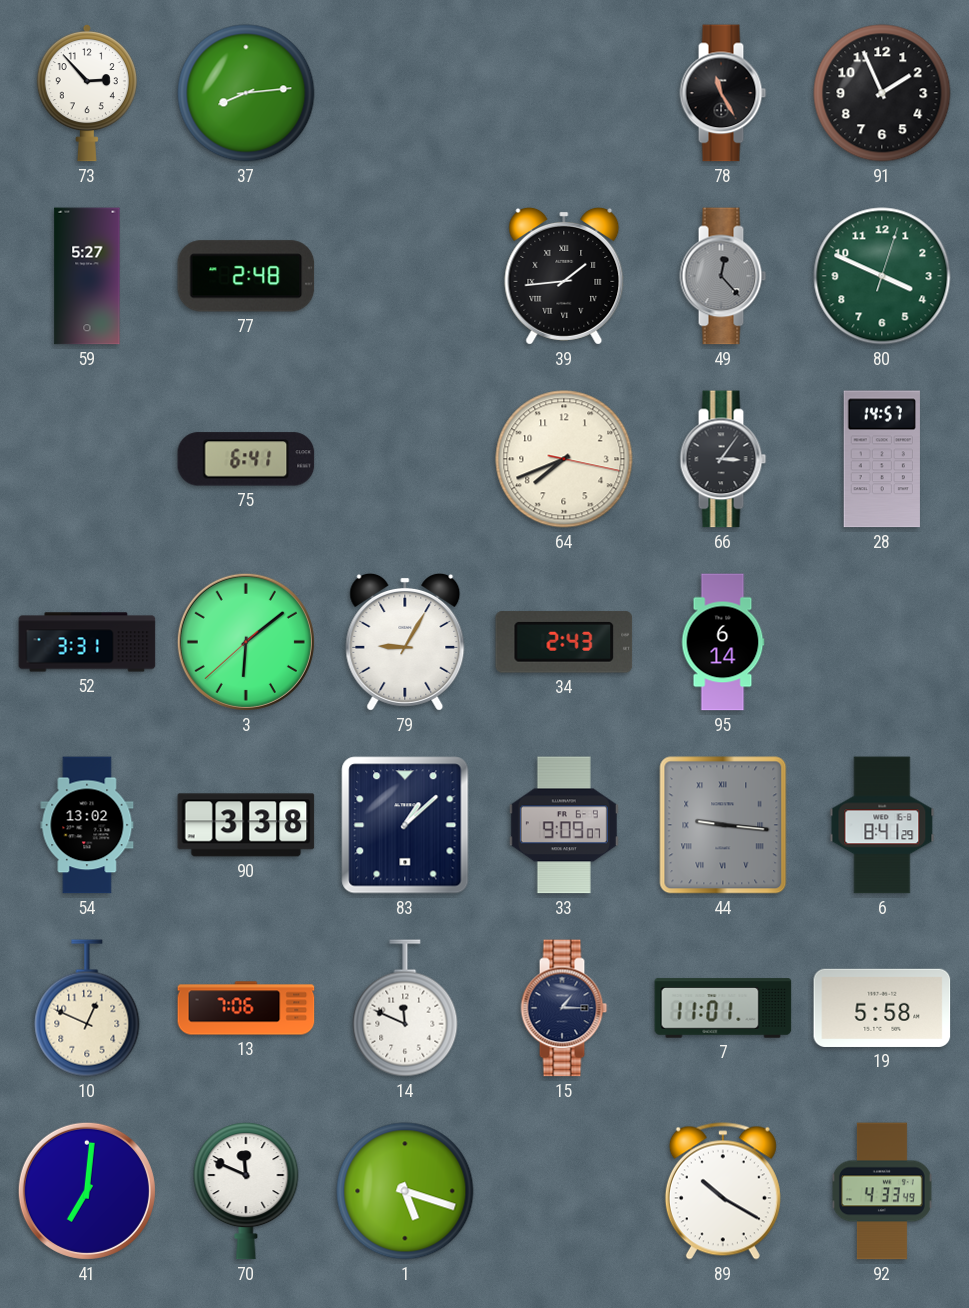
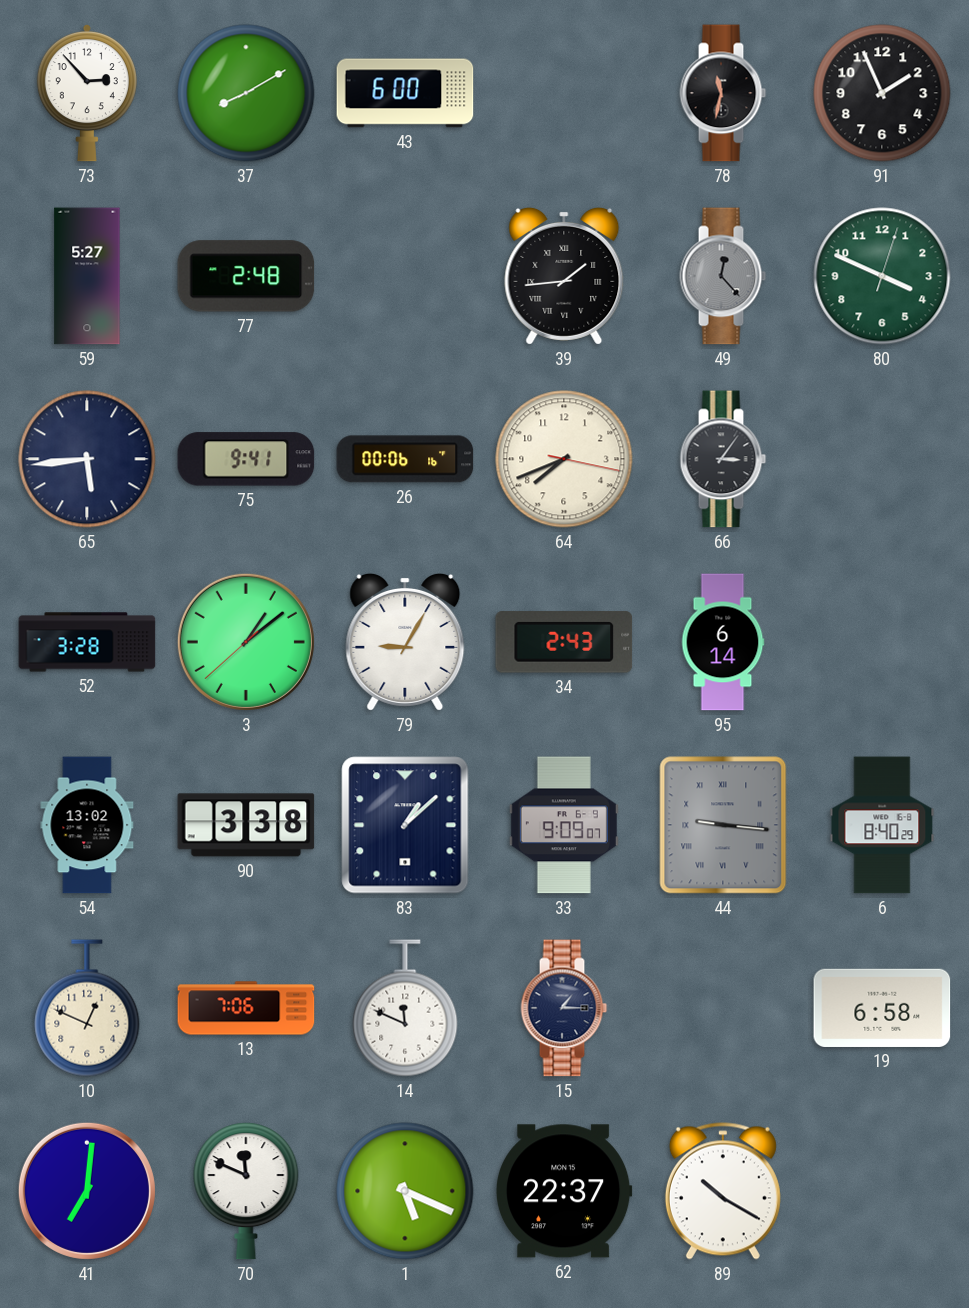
37: 8:14 -> 8:10
43: none -> 6:00
78: 11:25 -> 11:32
65: none -> 5:44
75: 6:41 -> 9:41
26: none -> 00:06
28: 14:57 -> none
52: 3:31 -> 3:28
3: 6:08 -> 1:08
6: 8:41 -> 8:40
7: 11:01 -> none
19: 5:58 -> 6:58
1: 5:18 -> 5:19
62: none -> 22:37
92: 4:33 -> none
